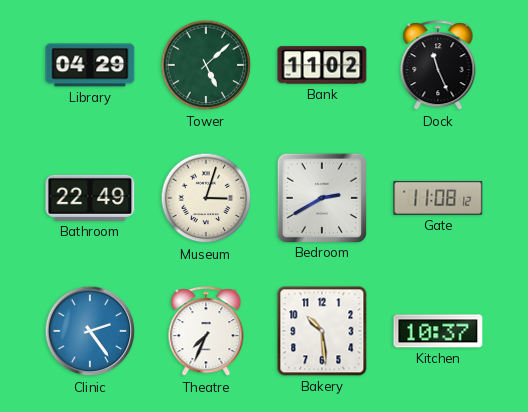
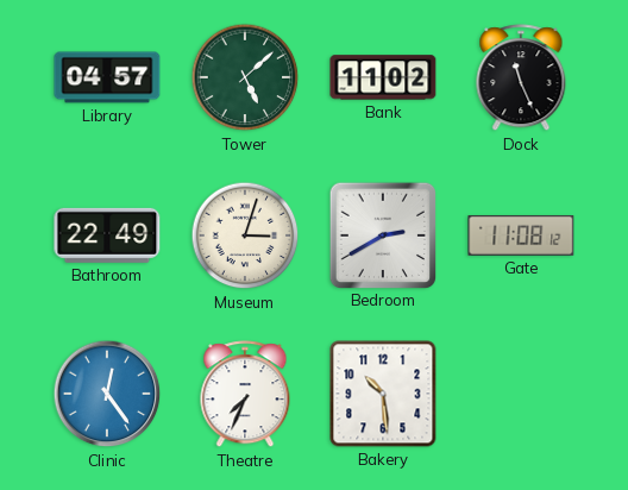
Library: 04:29 -> 04:57
Clinic: 2:24 -> 12:24
Kitchen: 10:37 -> none
